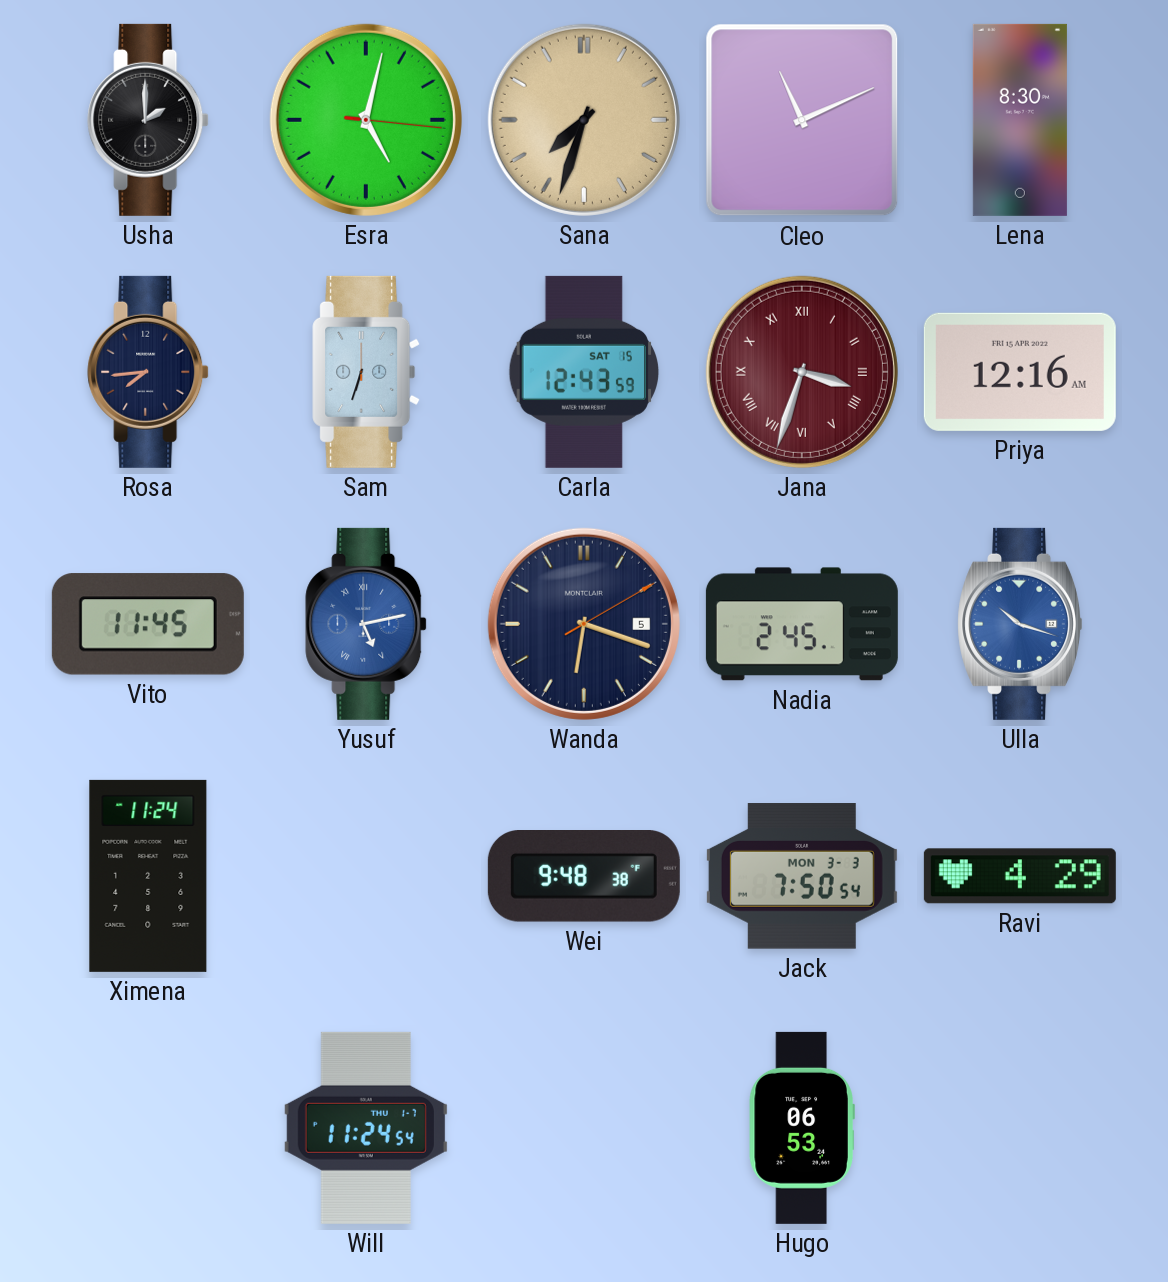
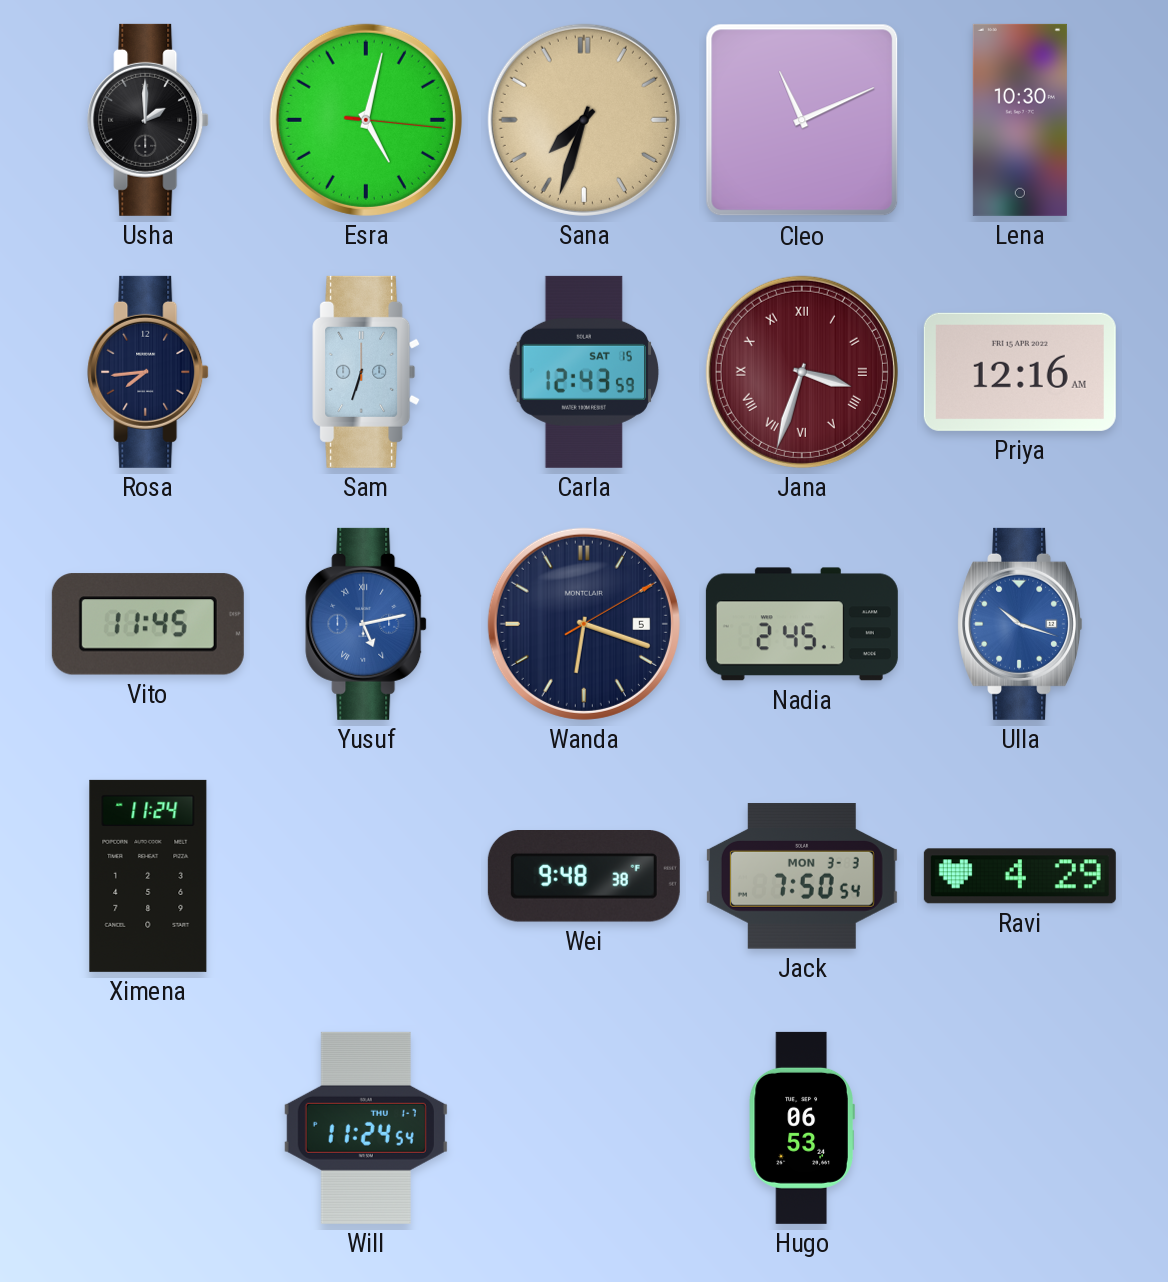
Lena: 8:30 -> 10:30
